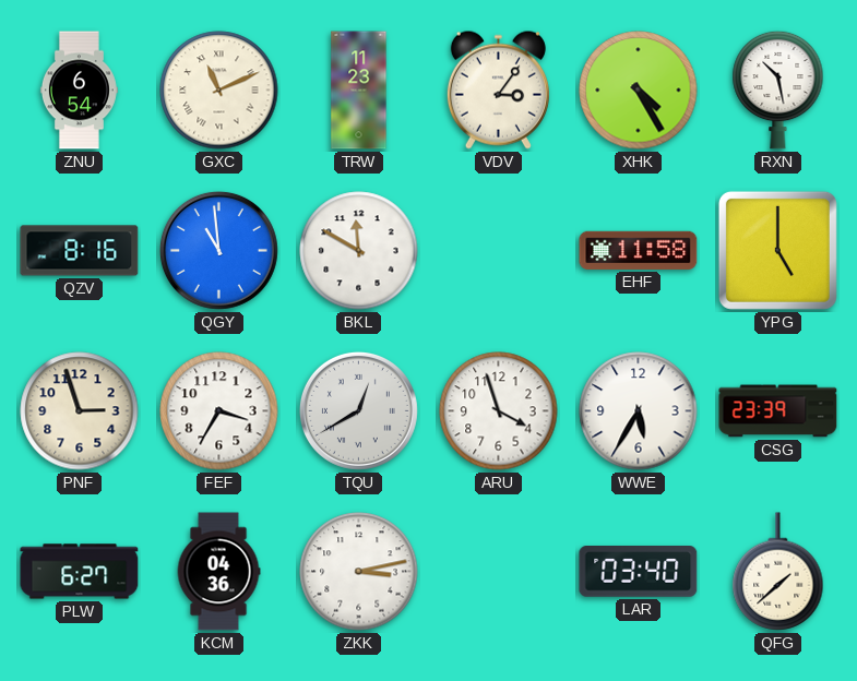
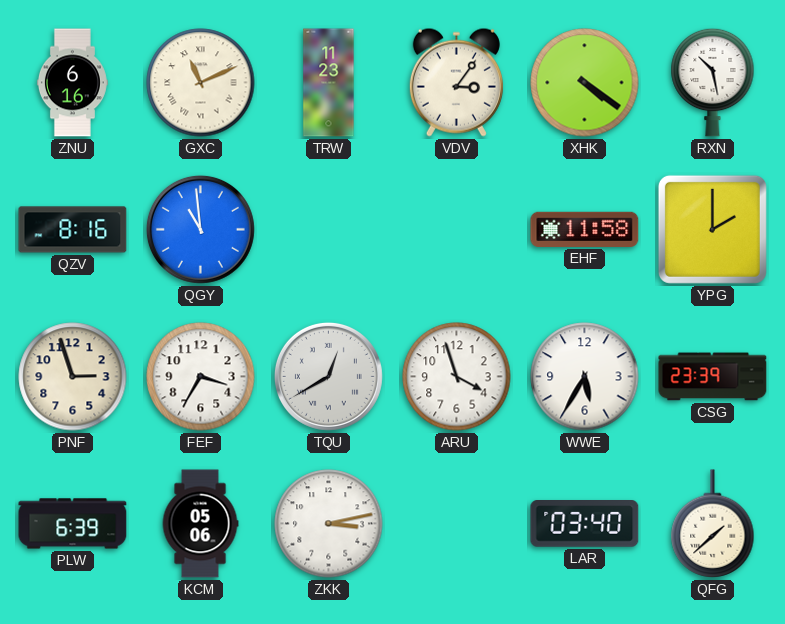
ZNU: 6:54 -> 6:16
XHK: 4:25 -> 4:21
BKL: 11:50 -> none
YPG: 5:00 -> 2:00
PLW: 6:27 -> 6:39
KCM: 04:36 -> 05:06
